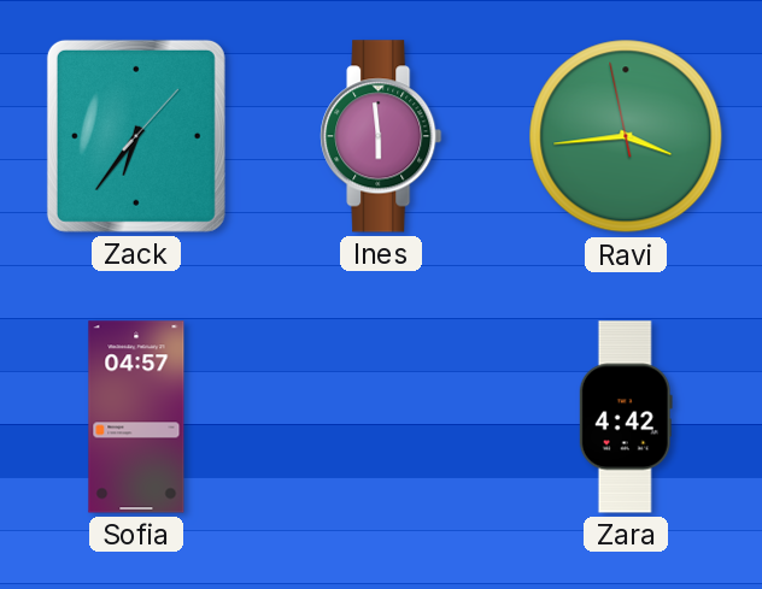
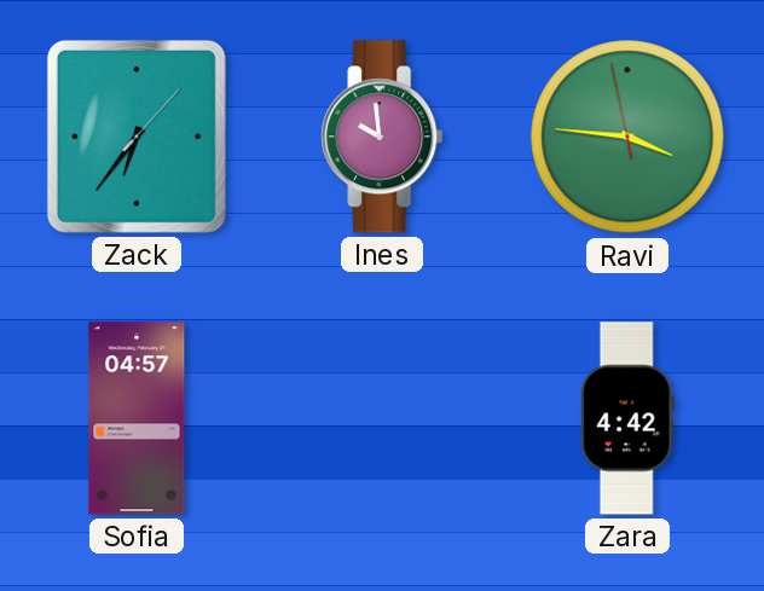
Ines: 5:59 -> 9:59
Ravi: 3:43 -> 3:45
